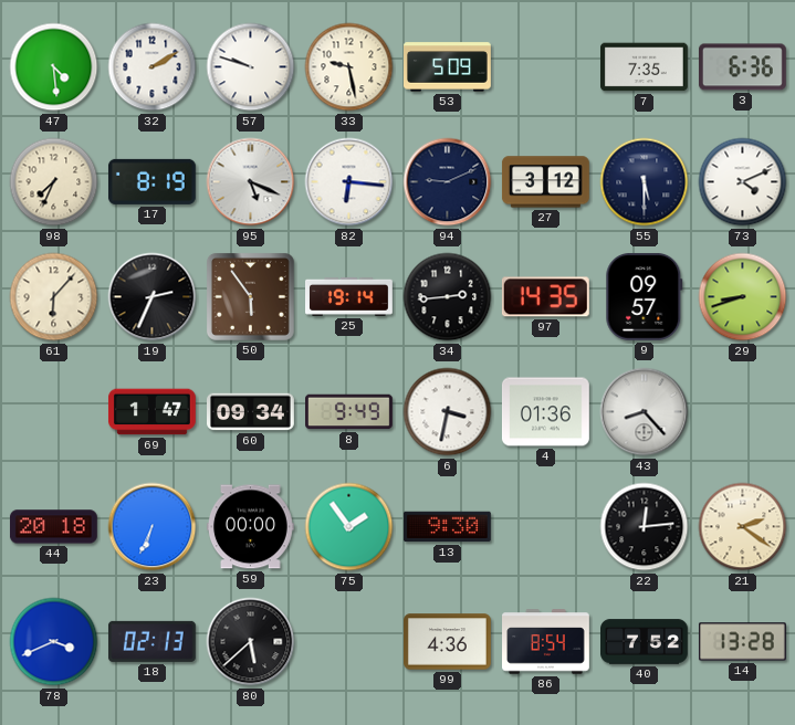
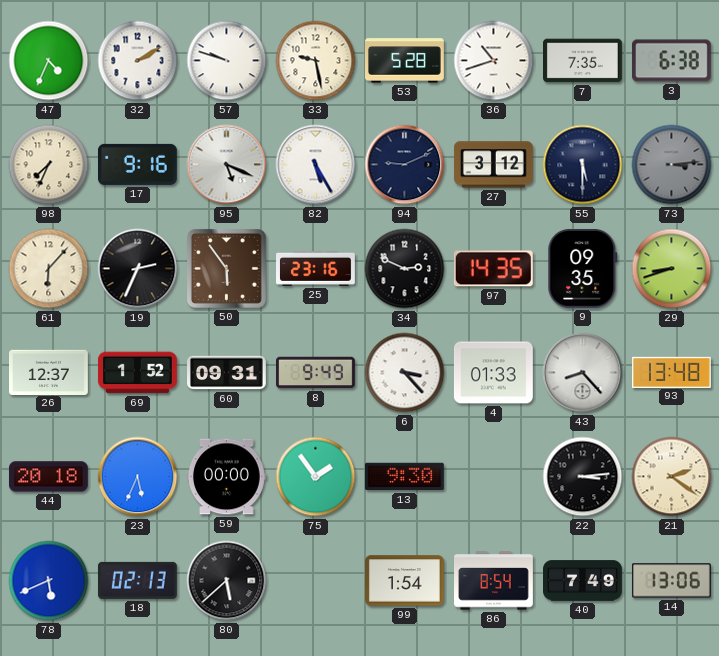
47: 4:29 -> 4:34
53: 5:09 -> 5:28
36: none -> 10:42
3: 6:36 -> 6:38
17: 8:19 -> 9:16
82: 6:16 -> 5:25
73: 4:11 -> 3:14
73 dial: white -> grey
25: 19:14 -> 23:16
34: 2:44 -> 2:49
9: 09:57 -> 09:35
26: none -> 12:37
69: 1:47 -> 1:52
60: 09:34 -> 09:31
6: 3:32 -> 3:23
4: 01:36 -> 01:33
93: none -> 13:48
23: 6:34 -> 5:34
22: 12:14 -> 3:14
78: 3:41 -> 5:41
99: 4:36 -> 1:54
40: 7:52 -> 7:49
14: 13:28 -> 13:06
